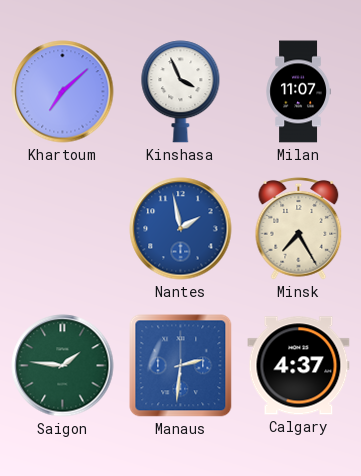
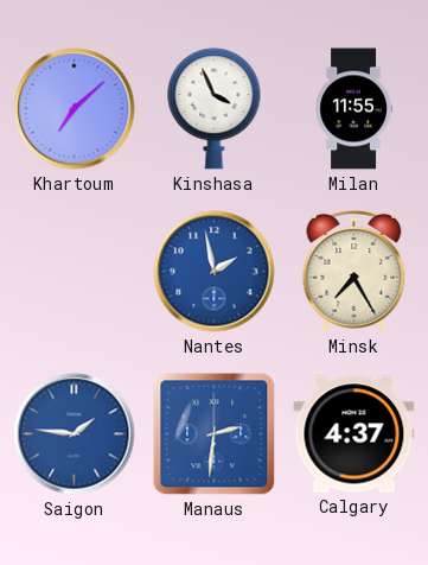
Milan: 11:07 -> 11:55
Saigon dial: green -> blue
